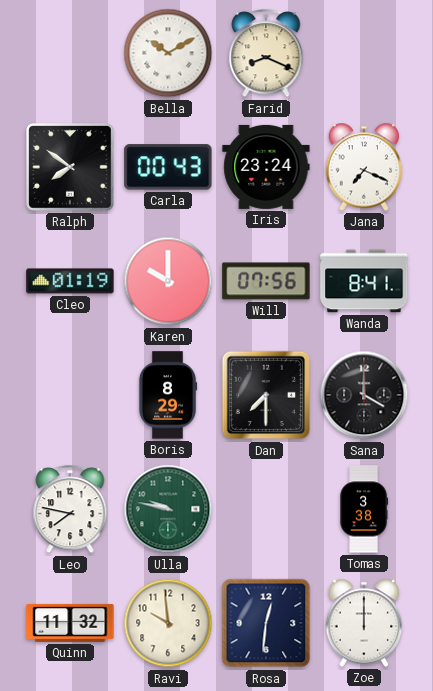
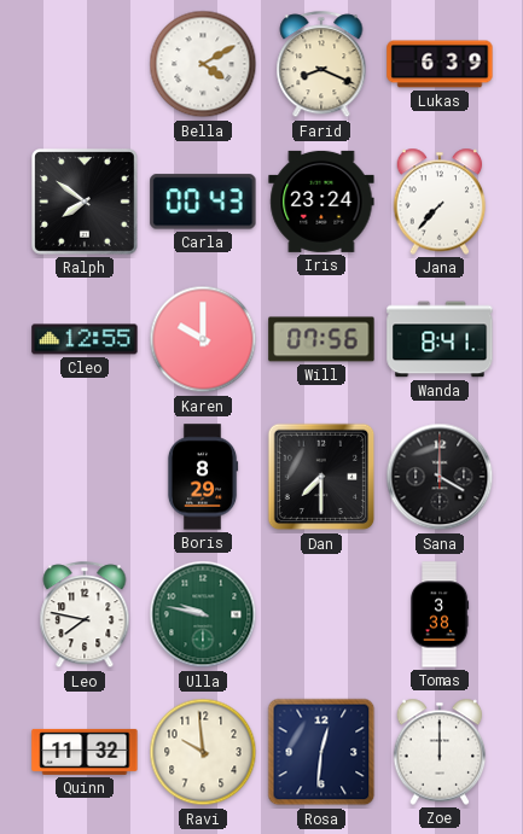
Bella: 10:10 -> 4:10
Lukas: none -> 6:39
Jana: 7:19 -> 7:37
Cleo: 01:19 -> 12:55
